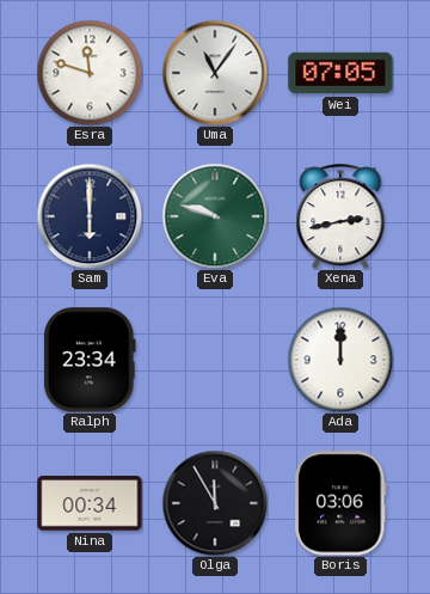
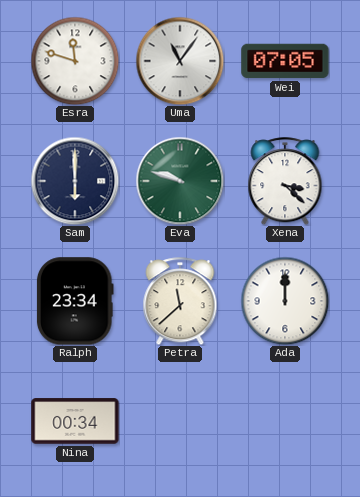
Xena: 2:43 -> 3:22
Petra: none -> 11:38
Olga: 11:55 -> none
Boris: 03:06 -> none
